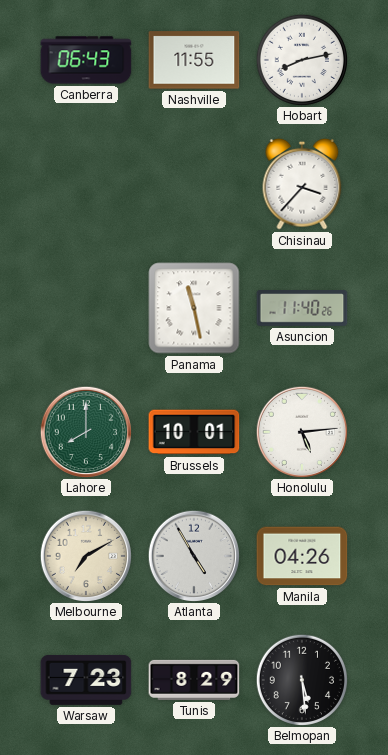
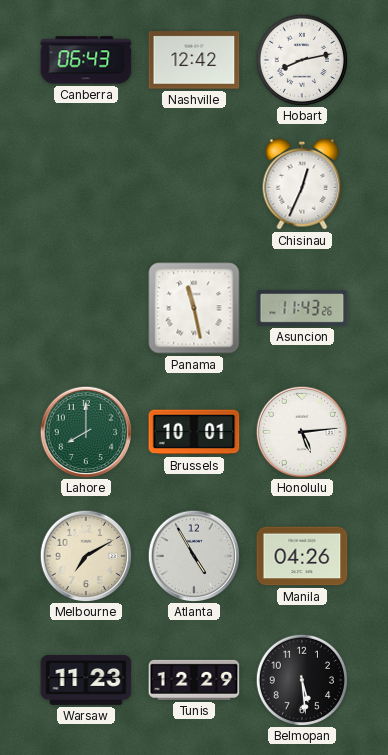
Nashville: 11:55 -> 12:42
Chisinau: 3:37 -> 12:34
Asuncion: 11:40 -> 11:43
Warsaw: 7:23 -> 11:23
Tunis: 8:29 -> 12:29
